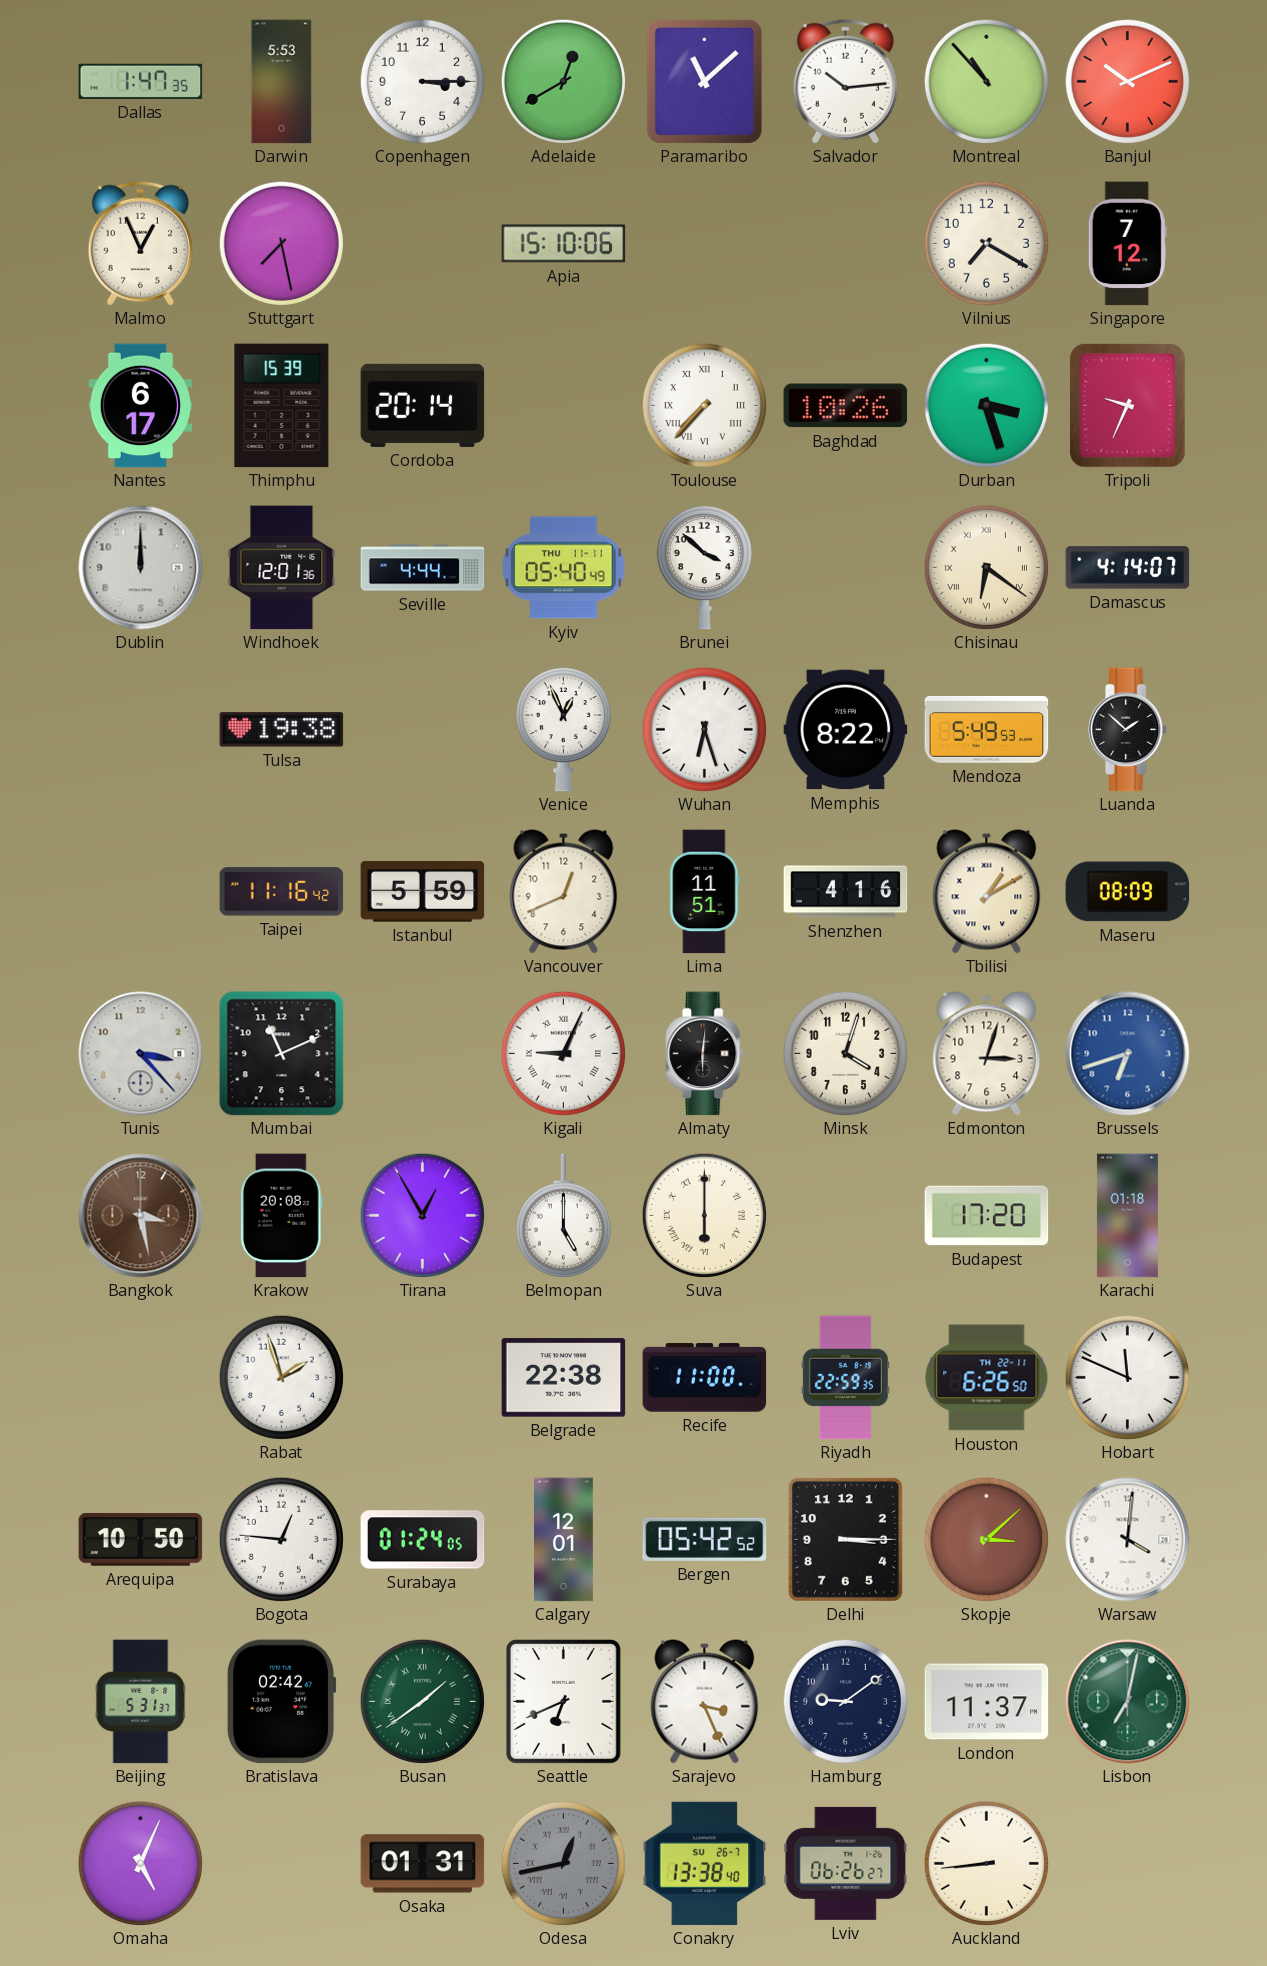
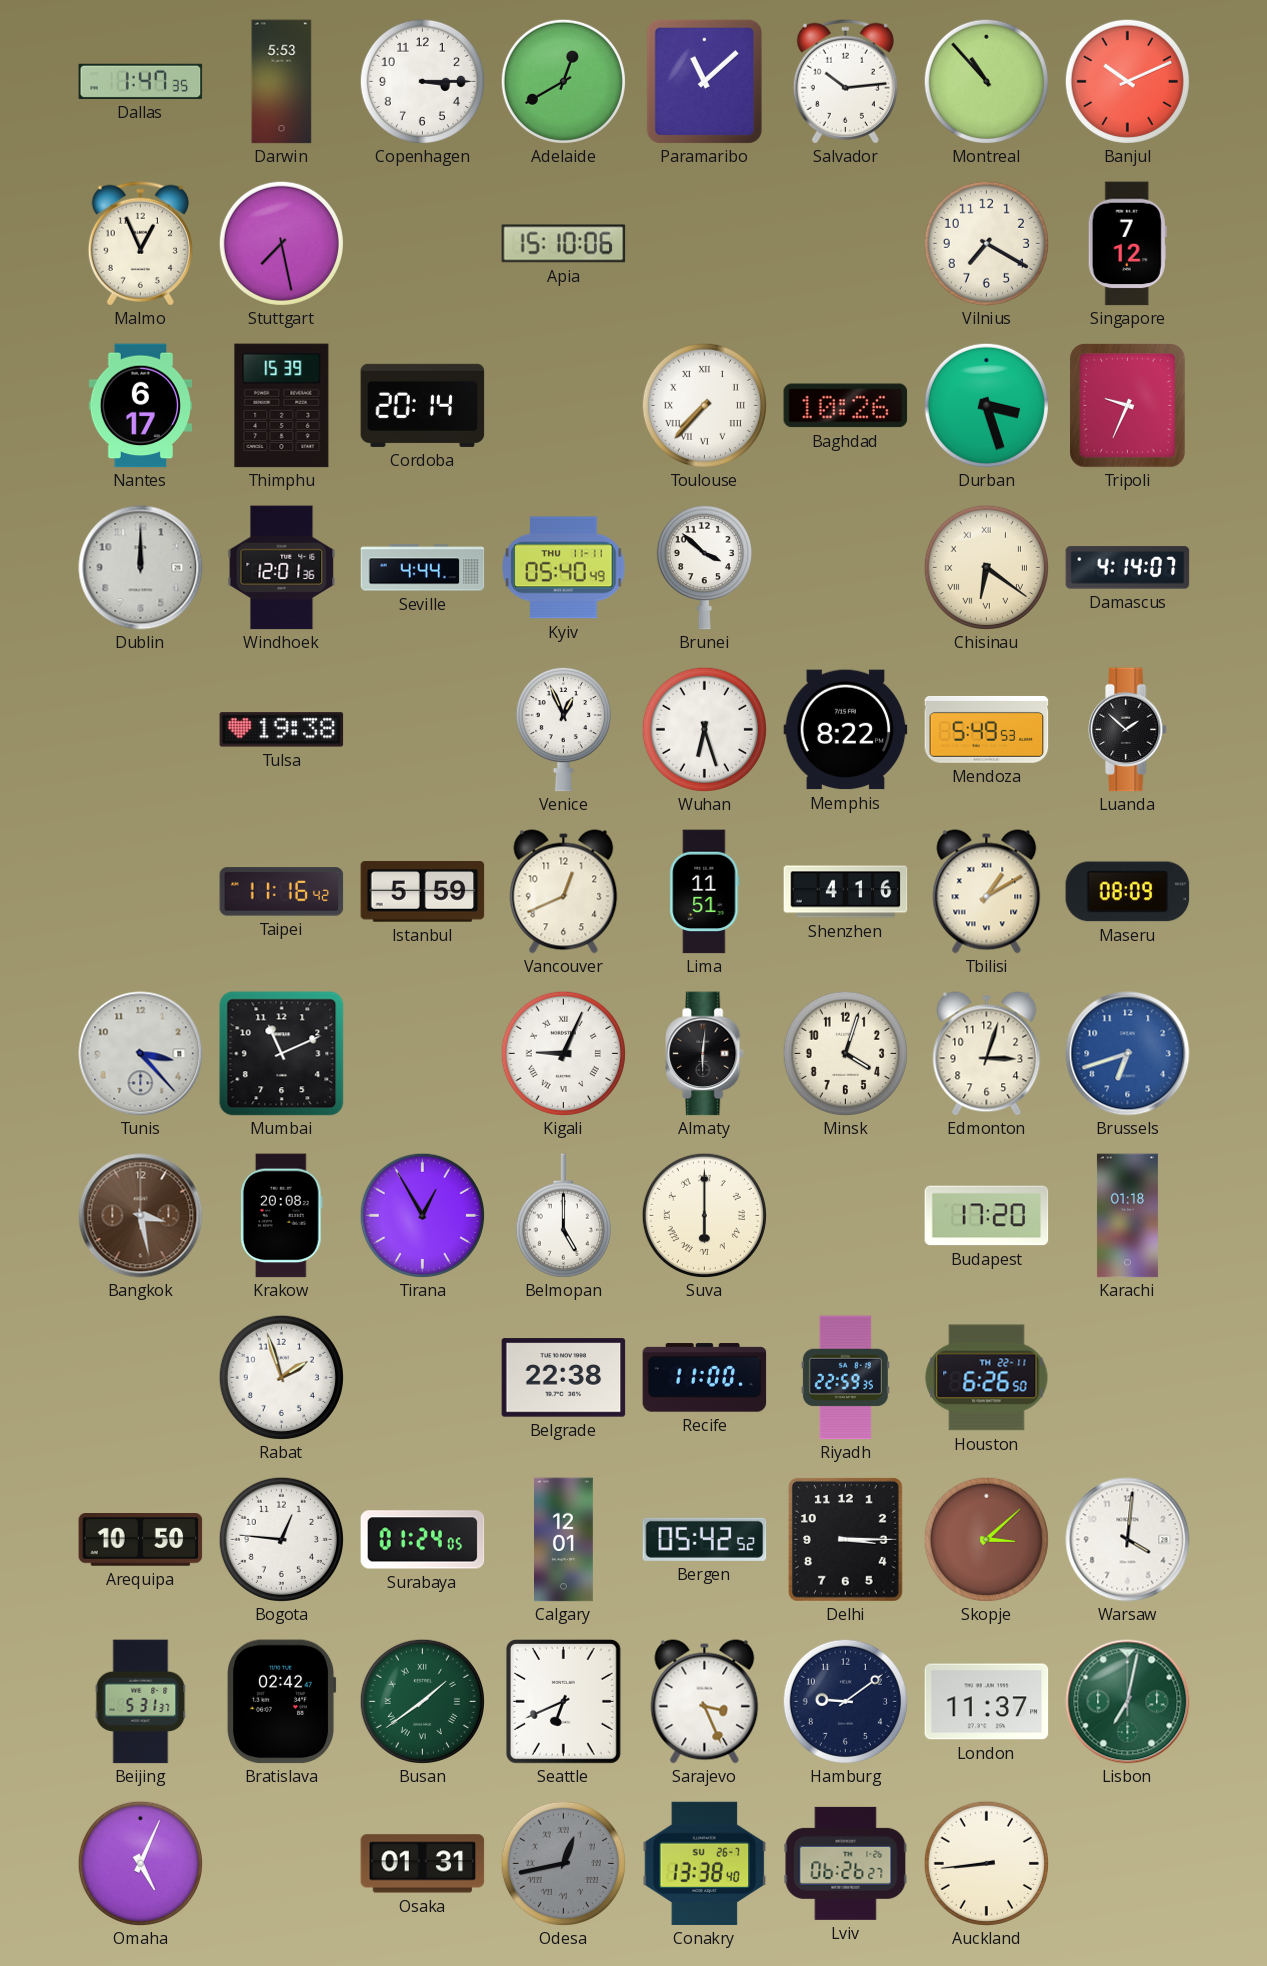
Hobart: 11:49 -> none
